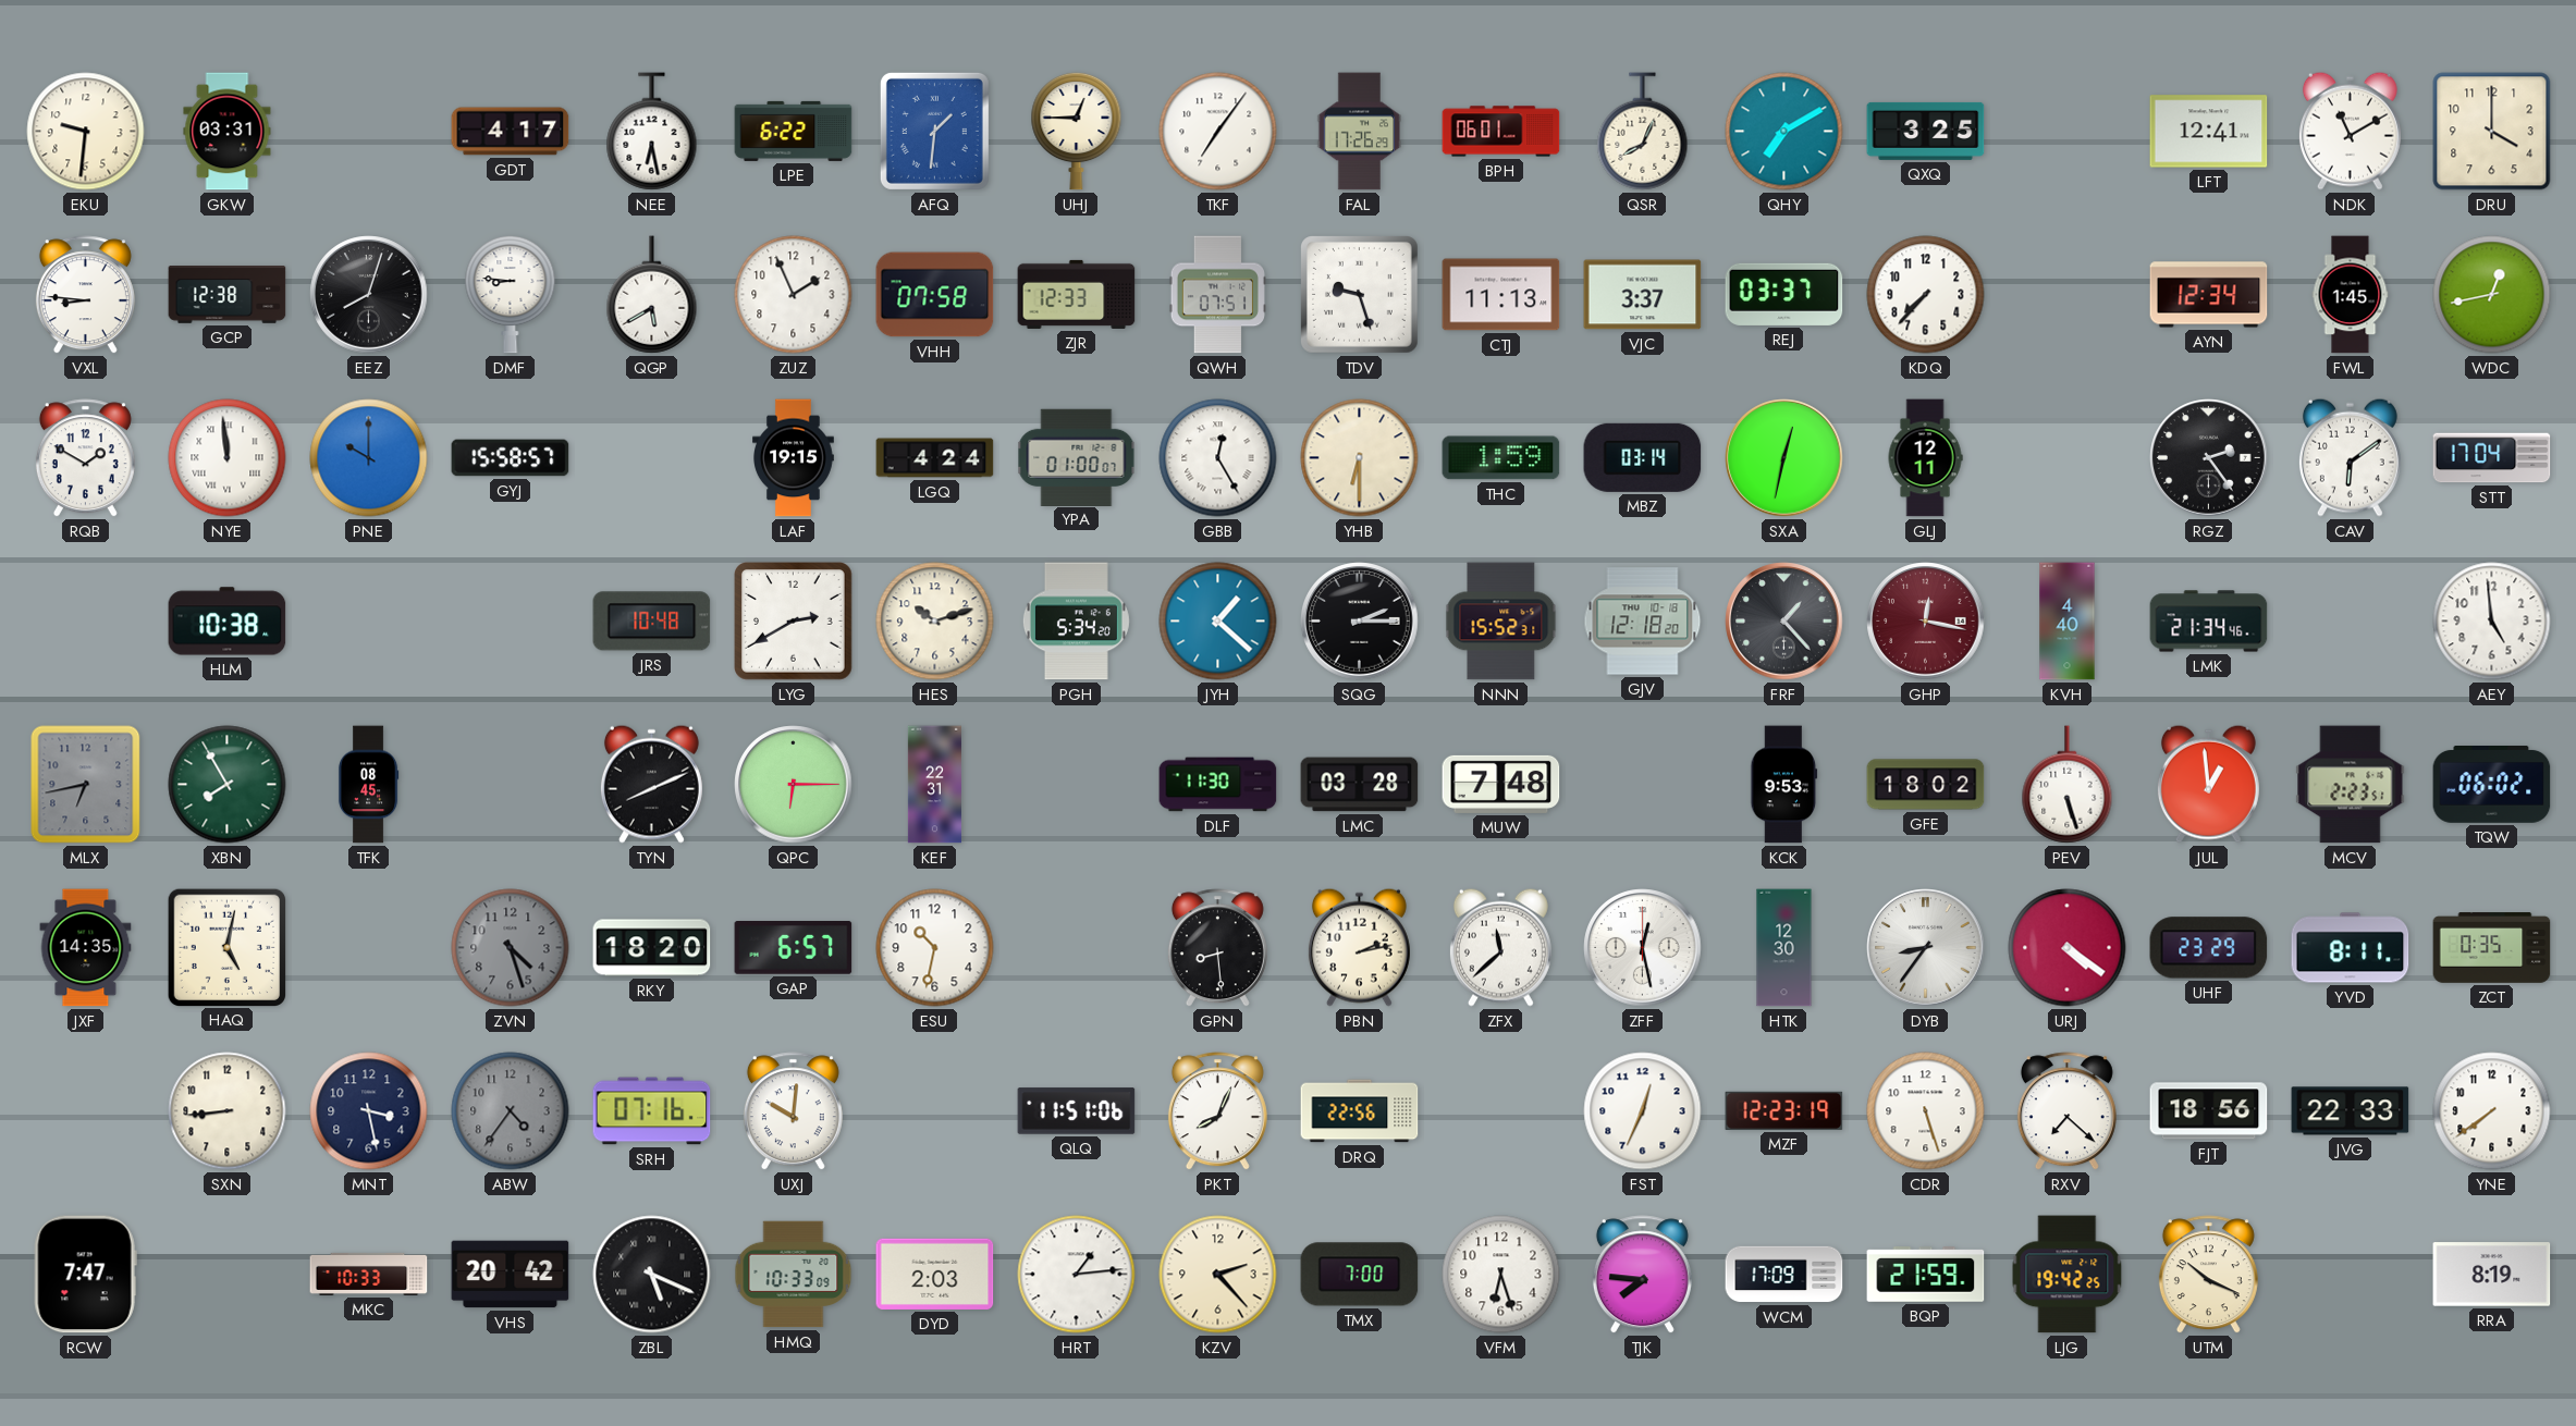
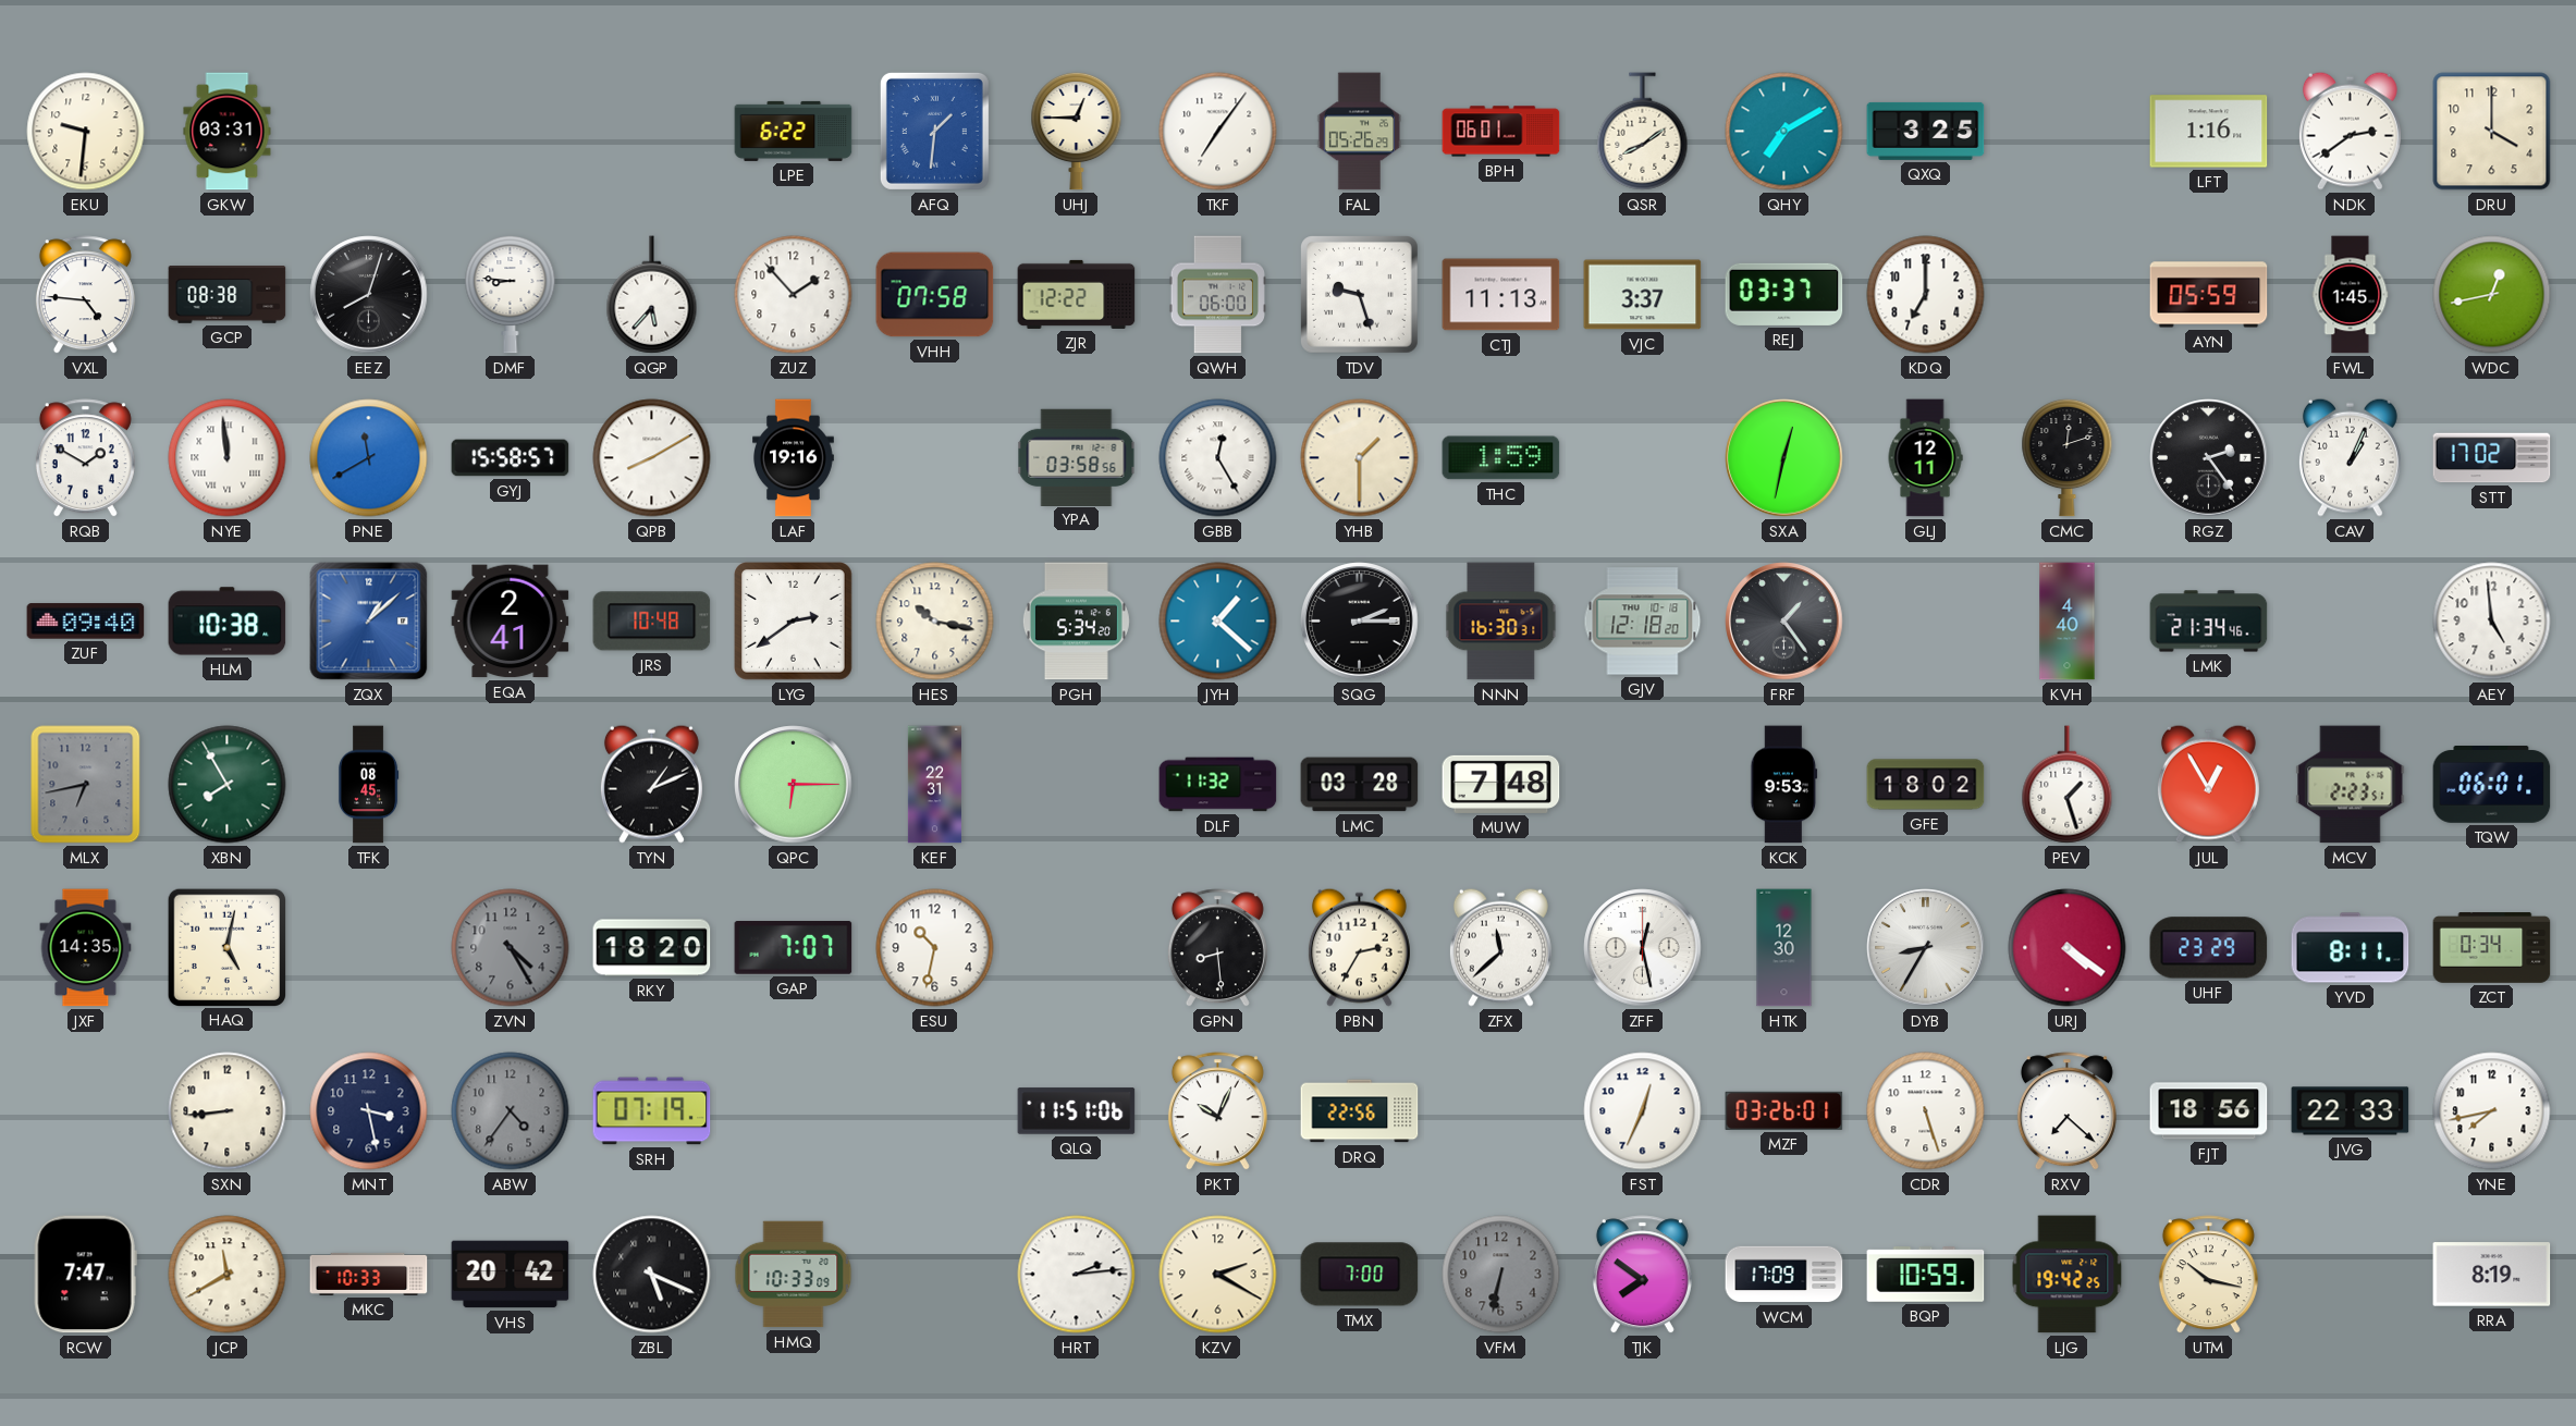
GDT: 4:17 -> none
NEE: 6:28 -> none
FAL: 17:26 -> 05:26
QSR: 8:04 -> 8:09
LFT: 12:41 -> 1:16
NDK: 11:10 -> 2:39
VXL: 8:46 -> 4:46
GCP: 12:38 -> 08:38
QGP: 5:40 -> 5:37
ZUZ: 1:56 -> 1:53
ZJR: 12:33 -> 12:22
QWH: 07:51 -> 06:00
KDQ: 7:37 -> 7:00
AYN: 12:34 -> 05:59
PNE: 10:00 -> 11:40
QPB: none -> 8:10
LAF: 19:15 -> 19:16
LGQ: 4:24 -> none
YPA: 01:00 -> 03:58
YHB: 6:30 -> 1:30
MBZ: 03:14 -> none
CMC: none -> 12:12
CAV: 6:09 -> 1:04
STT: 17:04 -> 17:02
ZUF: none -> 09:40
ZQX: none -> 1:08
EQA: none -> 2:41
LYG: 2:40 -> 2:39
HES: 10:12 -> 10:17
NNN: 15:52 -> 16:30
FRF: 1:23 -> 1:24
GHP: 12:17 -> none
TYN: 8:11 -> 1:11
DLF: 11:30 -> 11:32
PEV: 5:27 -> 1:27
JUL: 12:59 -> 12:55
TQW: 06:02 -> 06:01
ZVN: 4:27 -> 4:25
GAP: 6:57 -> 7:07
PBN: 2:13 -> 2:35
DYB: 8:36 -> 8:35
ZCT: 0:35 -> 0:34
SRH: 07:16 -> 07:19
UXJ: 10:01 -> none
PKT: 8:04 -> 10:04
MZF: 12:23 -> 03:26
YNE: 7:39 -> 7:43
JCP: none -> 11:40
DYD: 2:03 -> none
HRT: 1:14 -> 2:14
KZV: 2:23 -> 2:20
VFM: 6:27 -> 6:32
VFM dial: white -> grey
TJK: 7:46 -> 7:51
BQP: 21:59 -> 10:59
UTM: 10:19 -> 10:17
